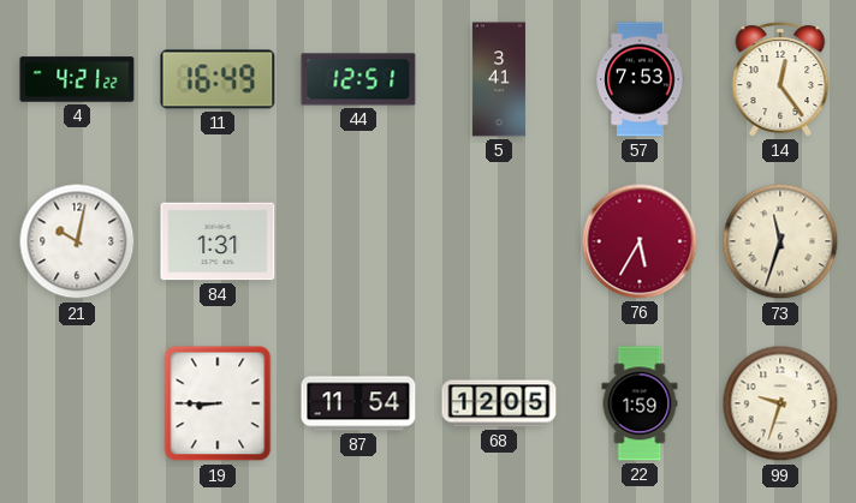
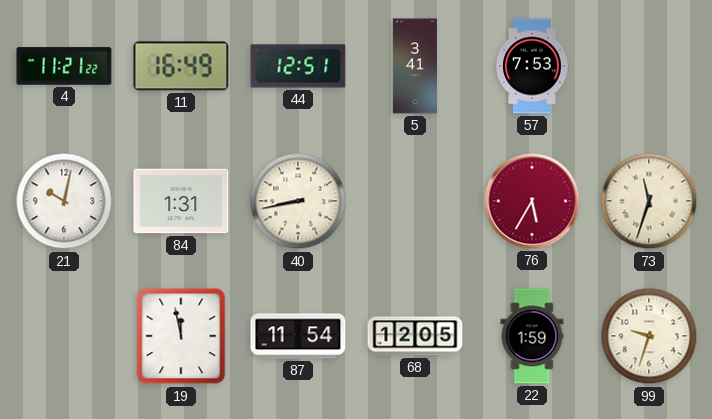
4: 4:21 -> 11:21
14: 12:24 -> none
40: none -> 8:43
19: 8:45 -> 11:58
